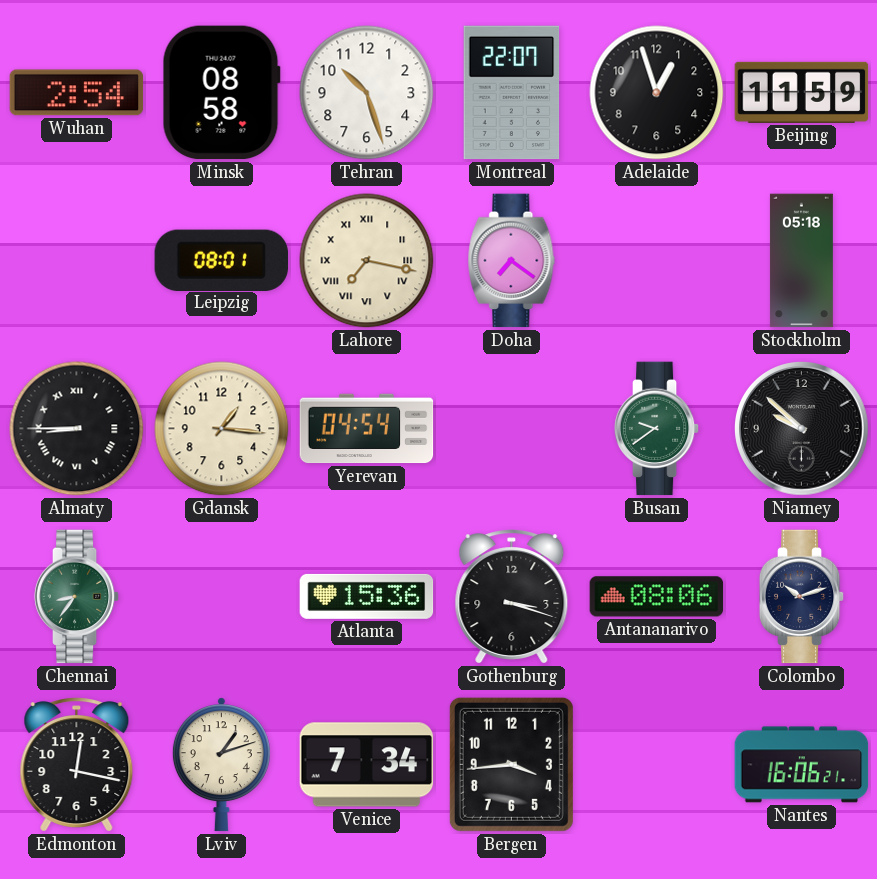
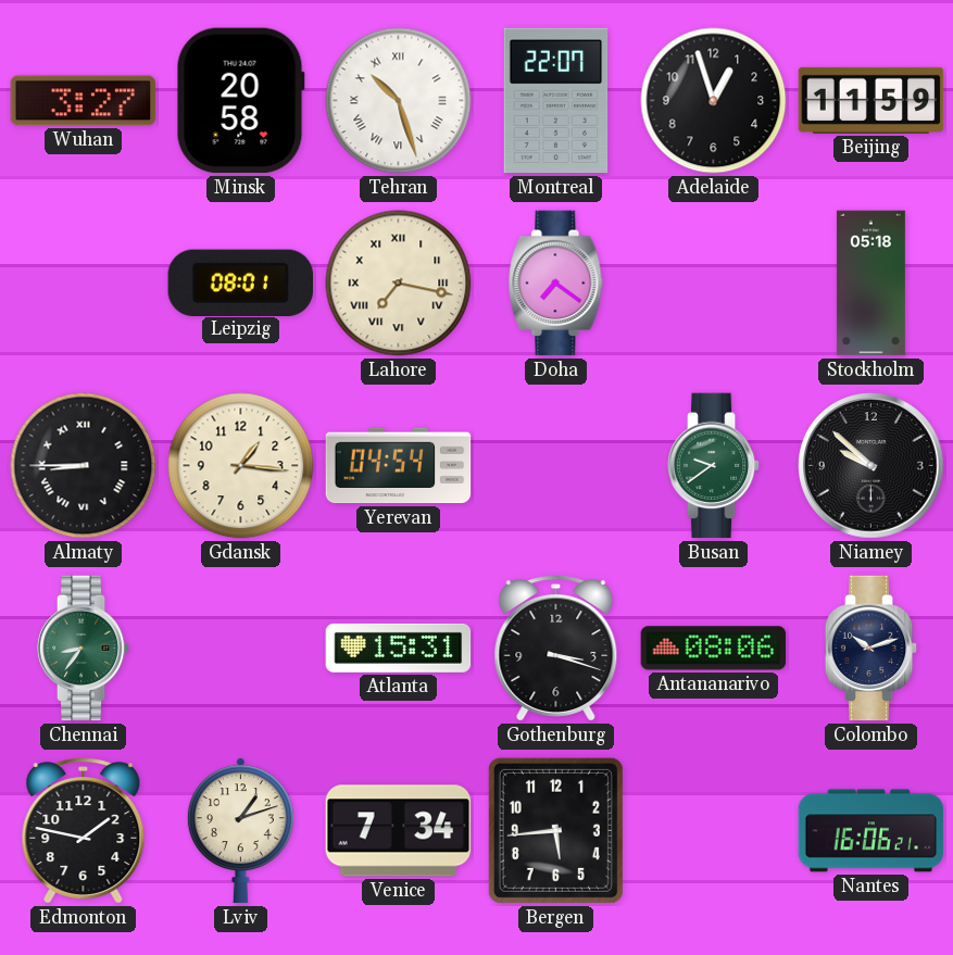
Wuhan: 2:54 -> 3:27
Minsk: 08:58 -> 20:58
Tehran numerals: Arabic -> Roman
Atlanta: 15:36 -> 15:31
Edmonton: 12:17 -> 1:47
Bergen: 3:44 -> 5:44
